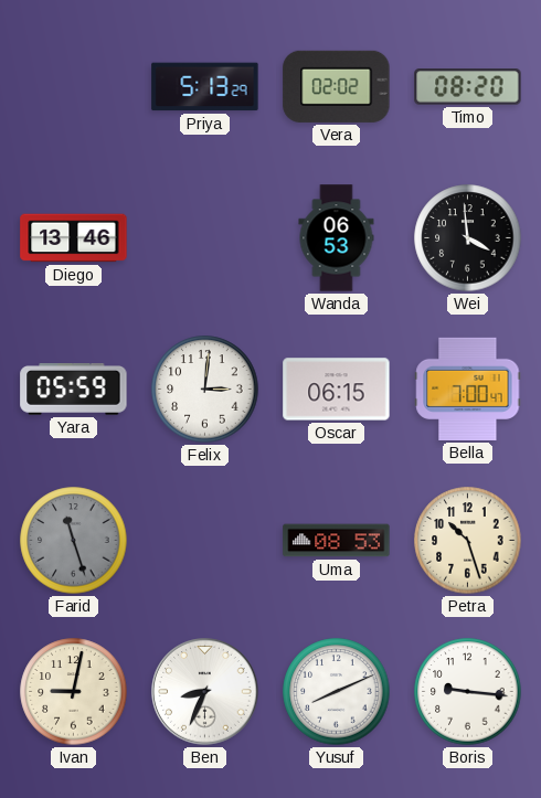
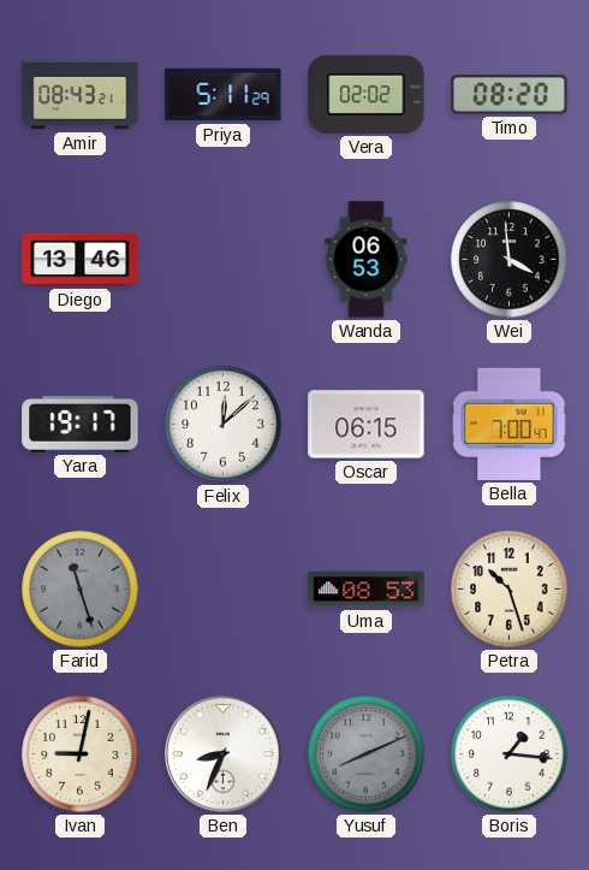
Amir: none -> 08:43
Priya: 5:13 -> 5:11
Yara: 05:59 -> 19:17
Felix: 3:01 -> 12:08
Yusuf dial: white -> grey
Boris: 9:16 -> 1:16
